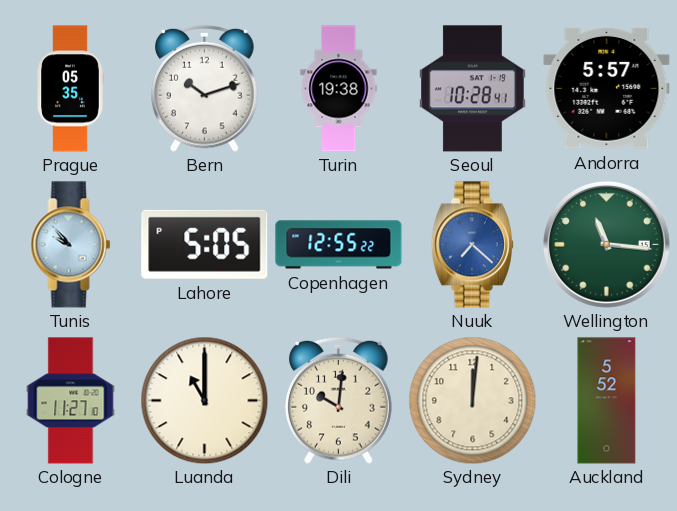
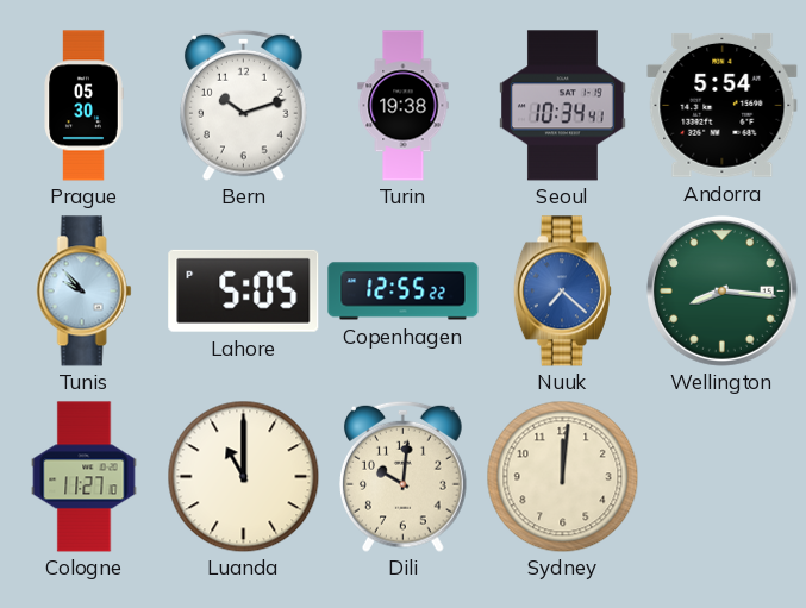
Prague: 05:35 -> 05:30
Seoul: 10:28 -> 10:34
Andorra: 5:57 -> 5:54
Wellington: 11:16 -> 8:16
Auckland: 5:52 -> none
